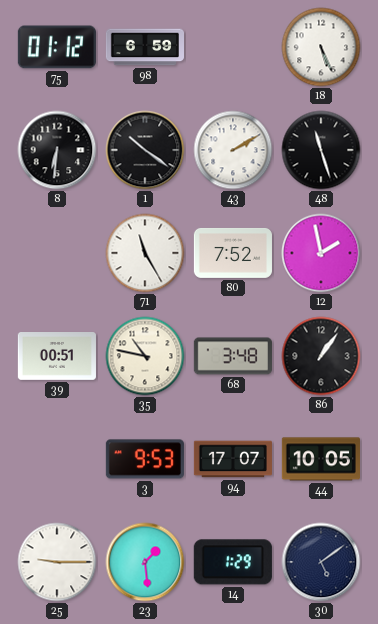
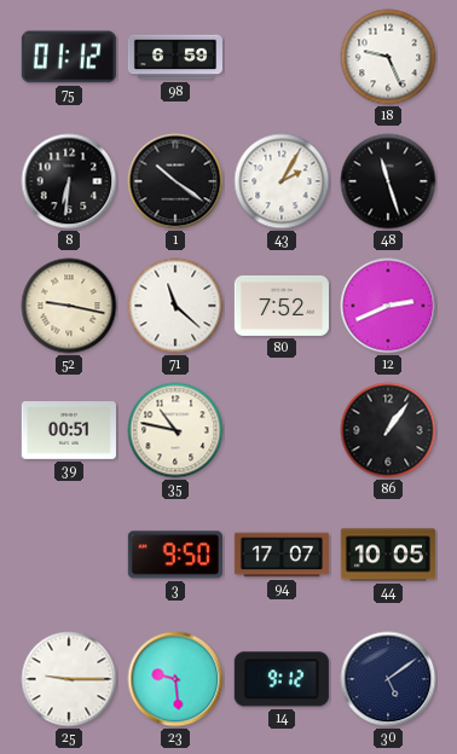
18: 5:26 -> 9:26
43: 2:10 -> 2:05
52: none -> 9:17
71: 11:25 -> 11:22
12: 1:58 -> 2:41
68: 3:48 -> none
3: 9:53 -> 9:50
23: 1:29 -> 9:29
14: 1:29 -> 9:12
